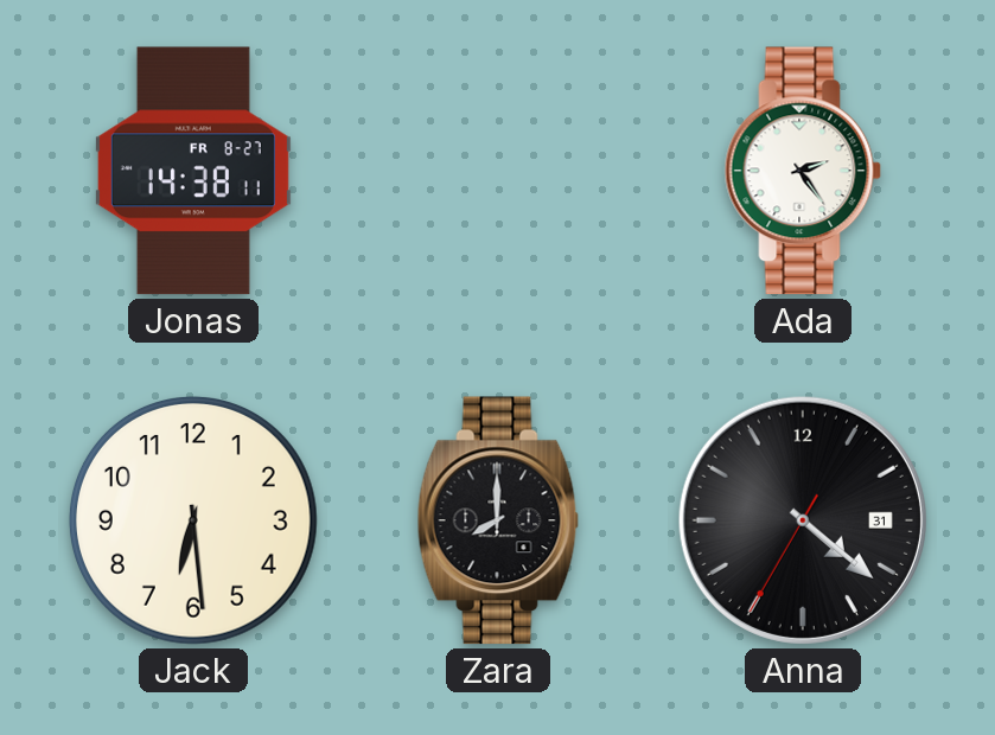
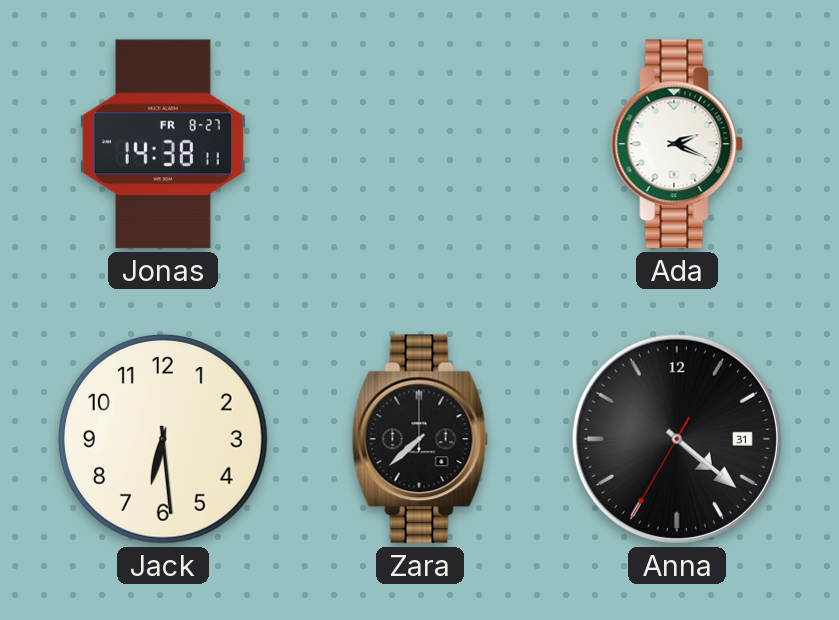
Ada: 2:24 -> 2:19
Zara: 8:00 -> 7:38
